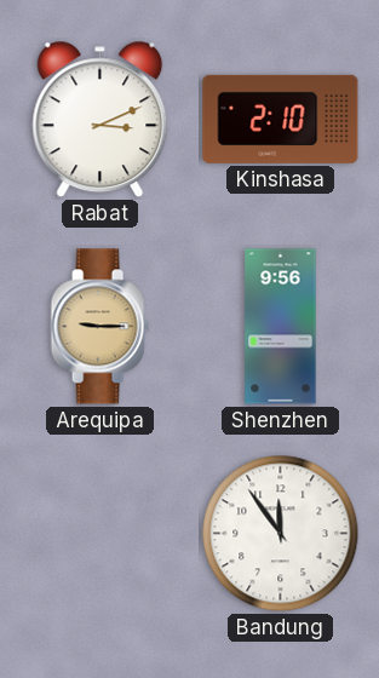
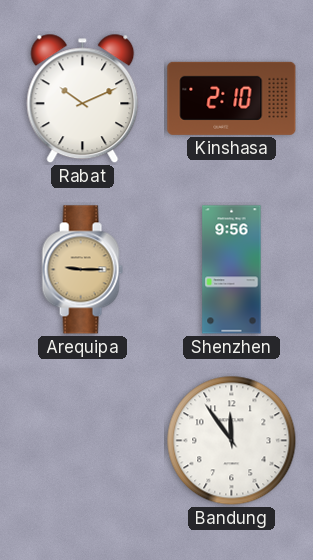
Rabat: 3:11 -> 10:11
